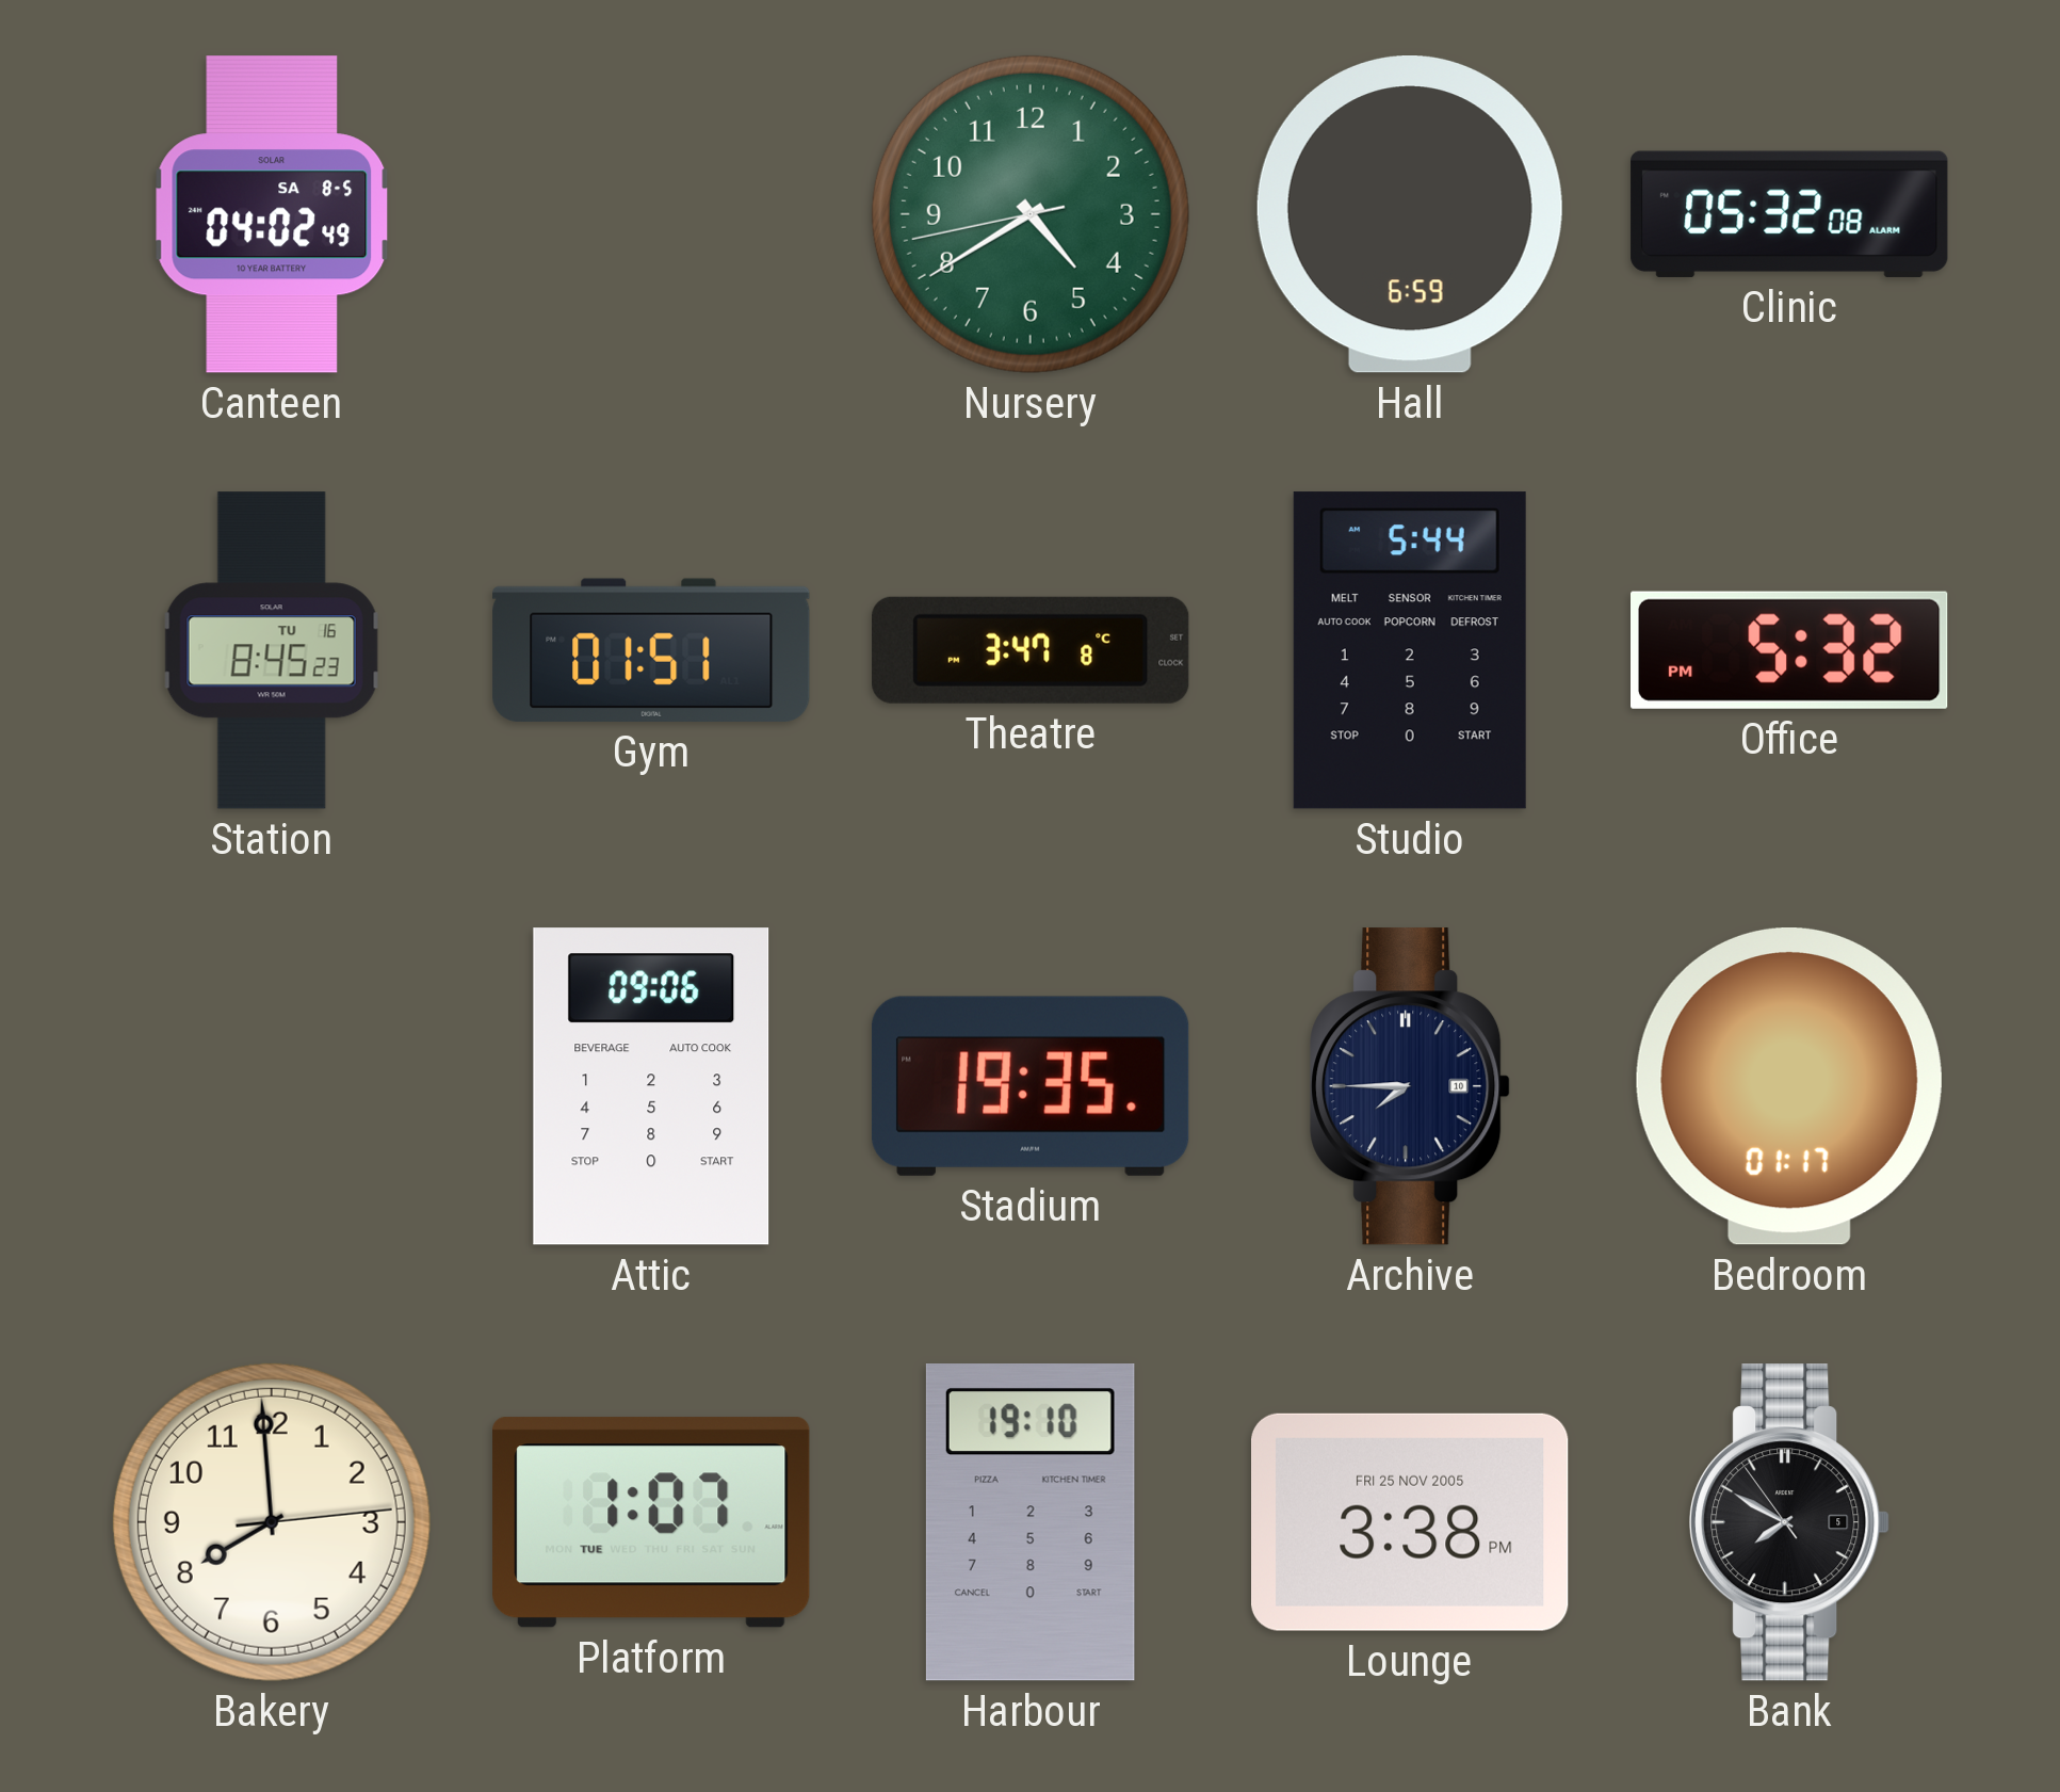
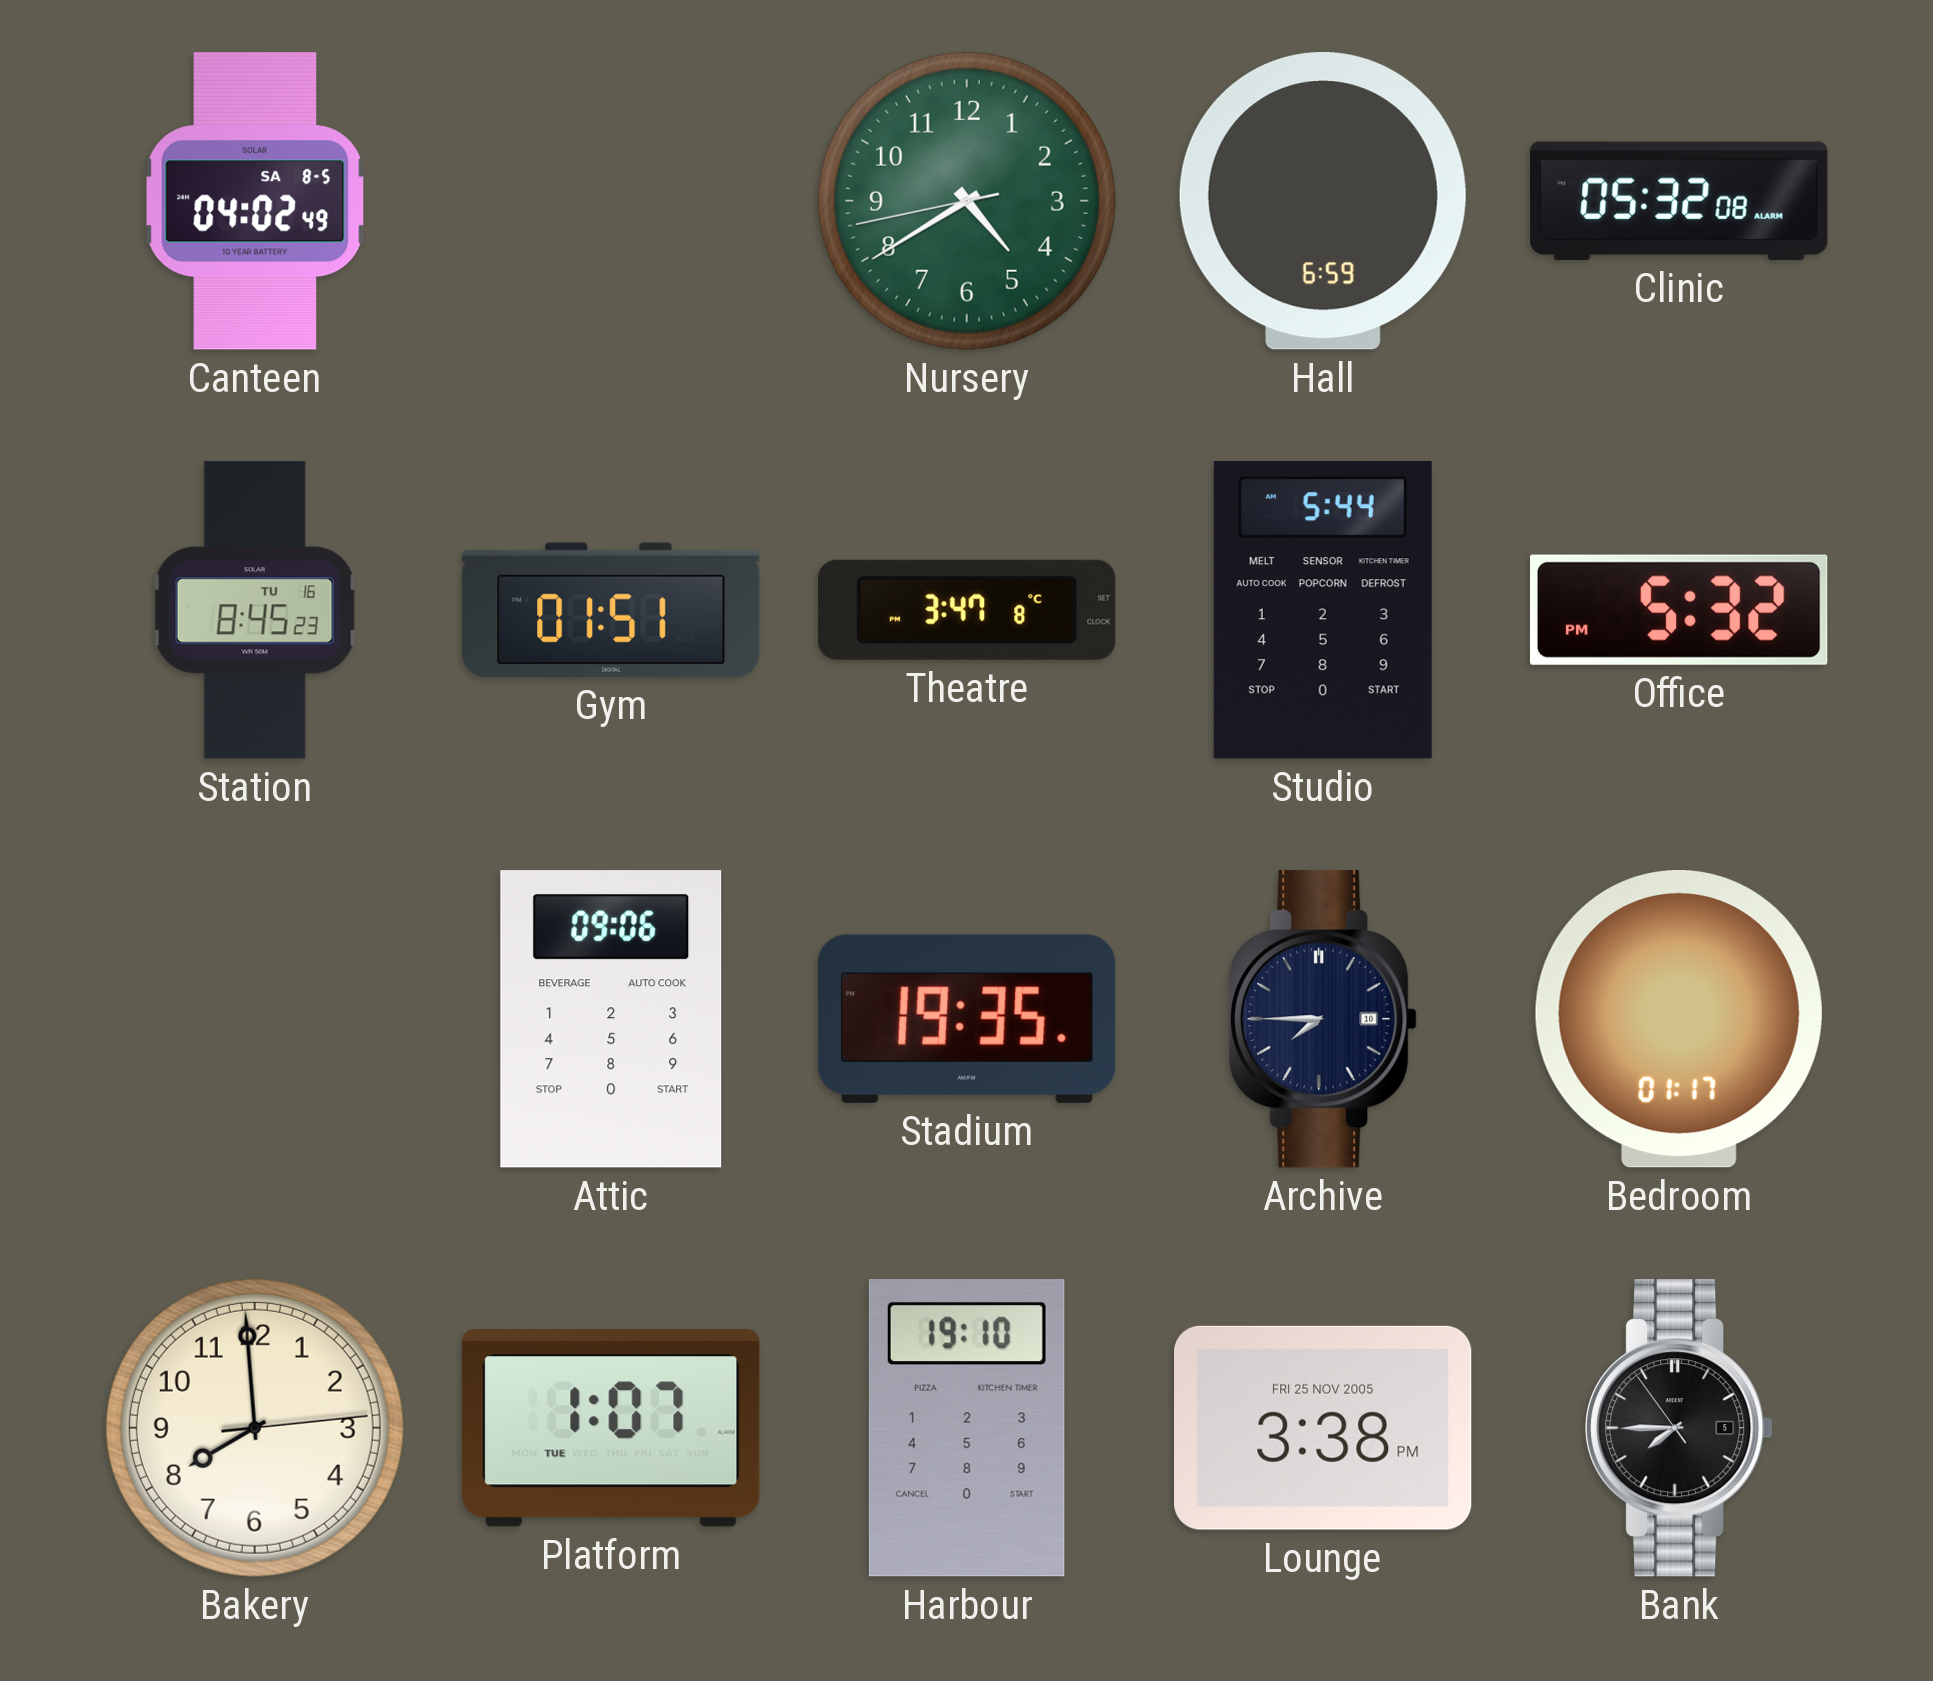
Bank: 7:49 -> 7:44
